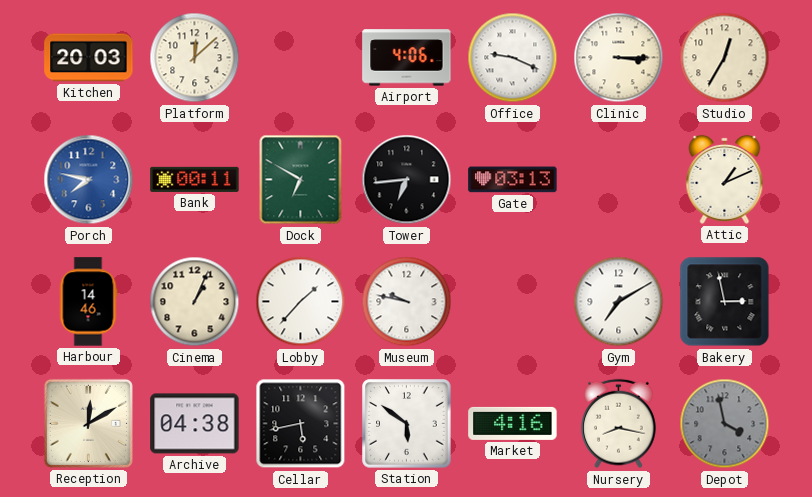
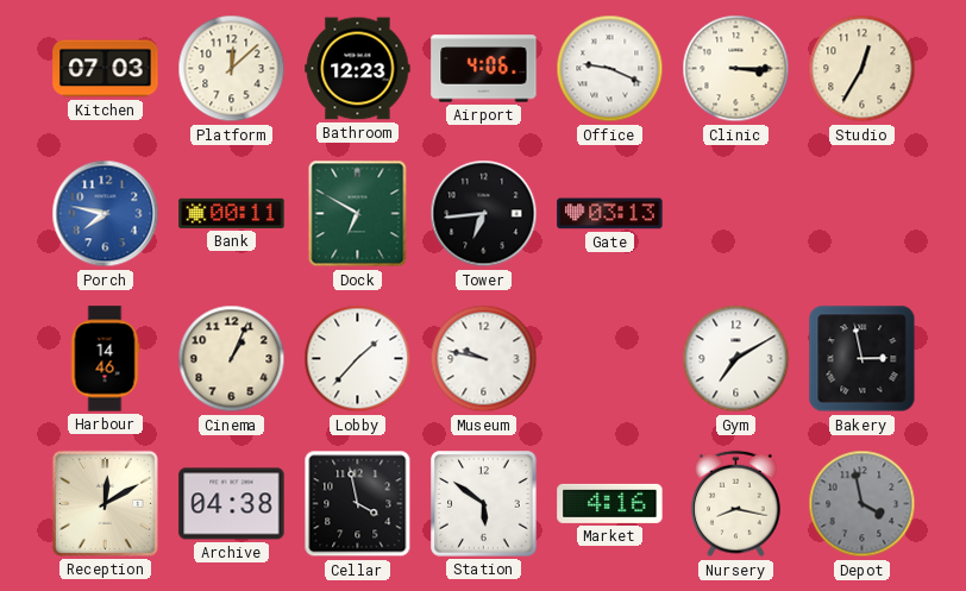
Kitchen: 20:03 -> 07:03
Bathroom: none -> 12:23
Attic: 1:11 -> none
Cellar: 5:43 -> 3:58
